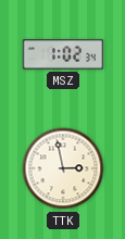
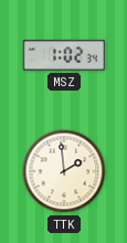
TTK: 2:58 -> 1:59
